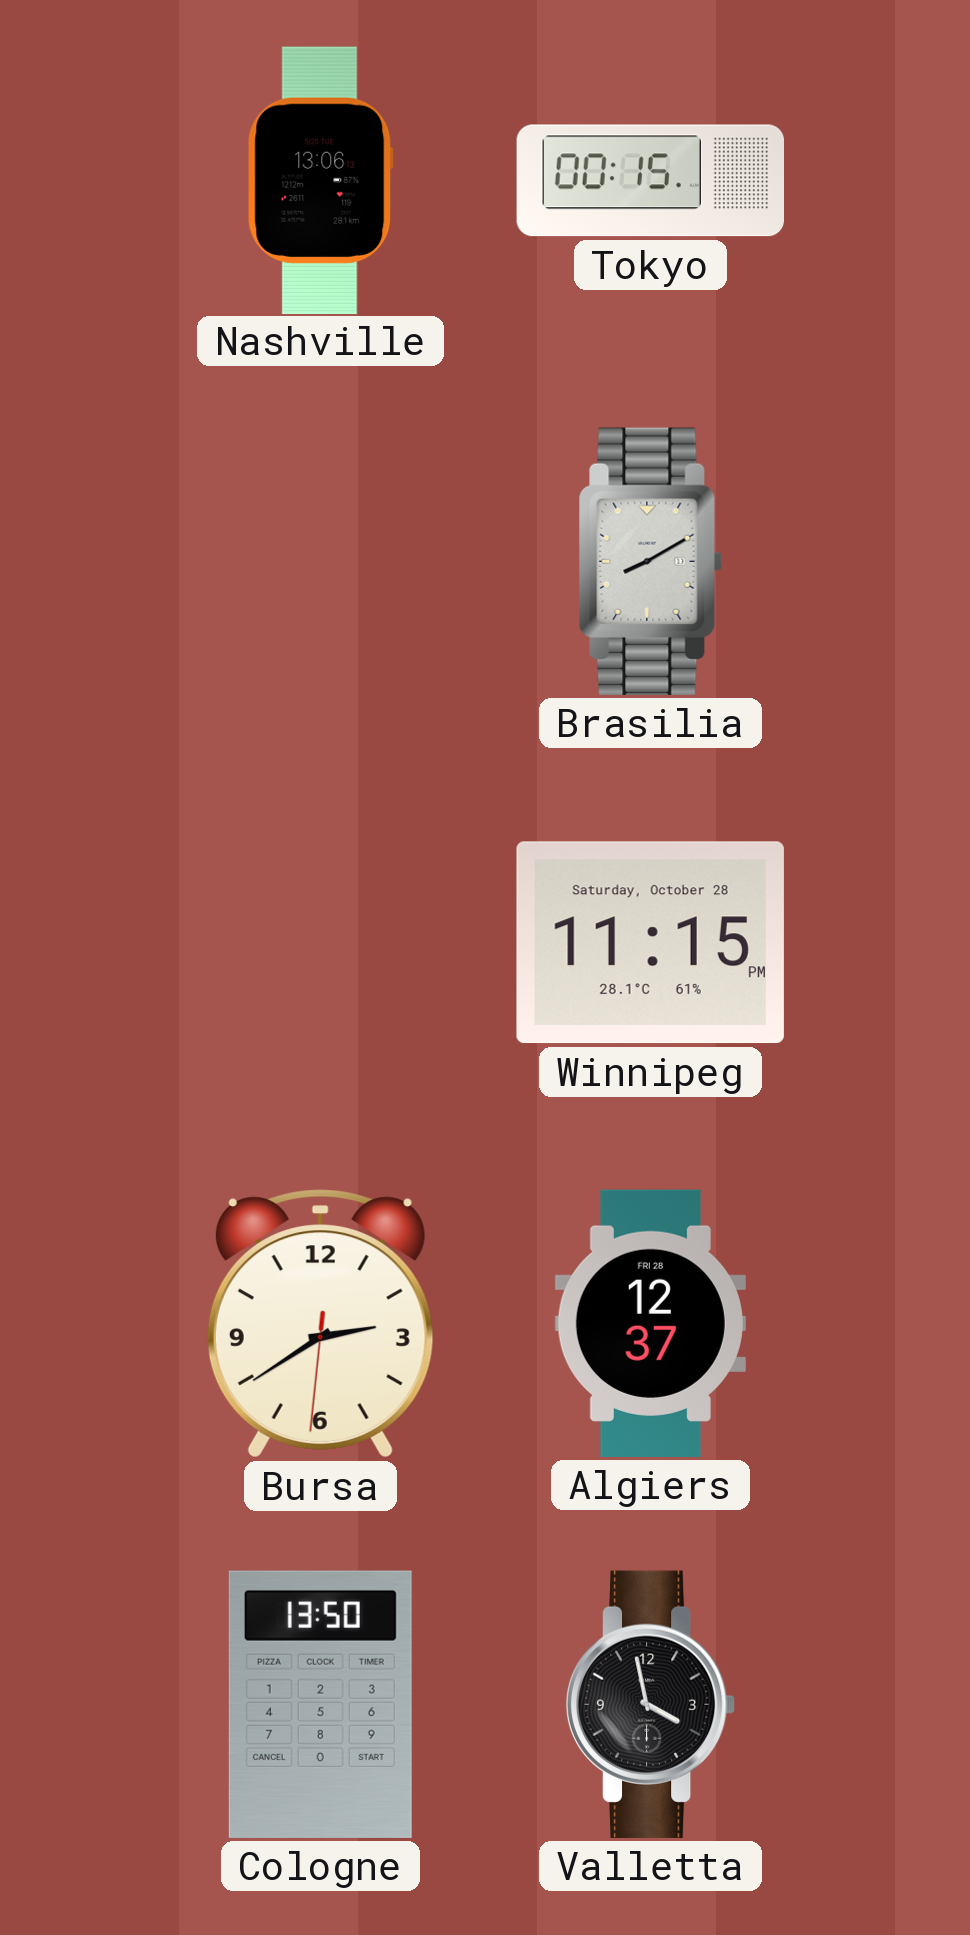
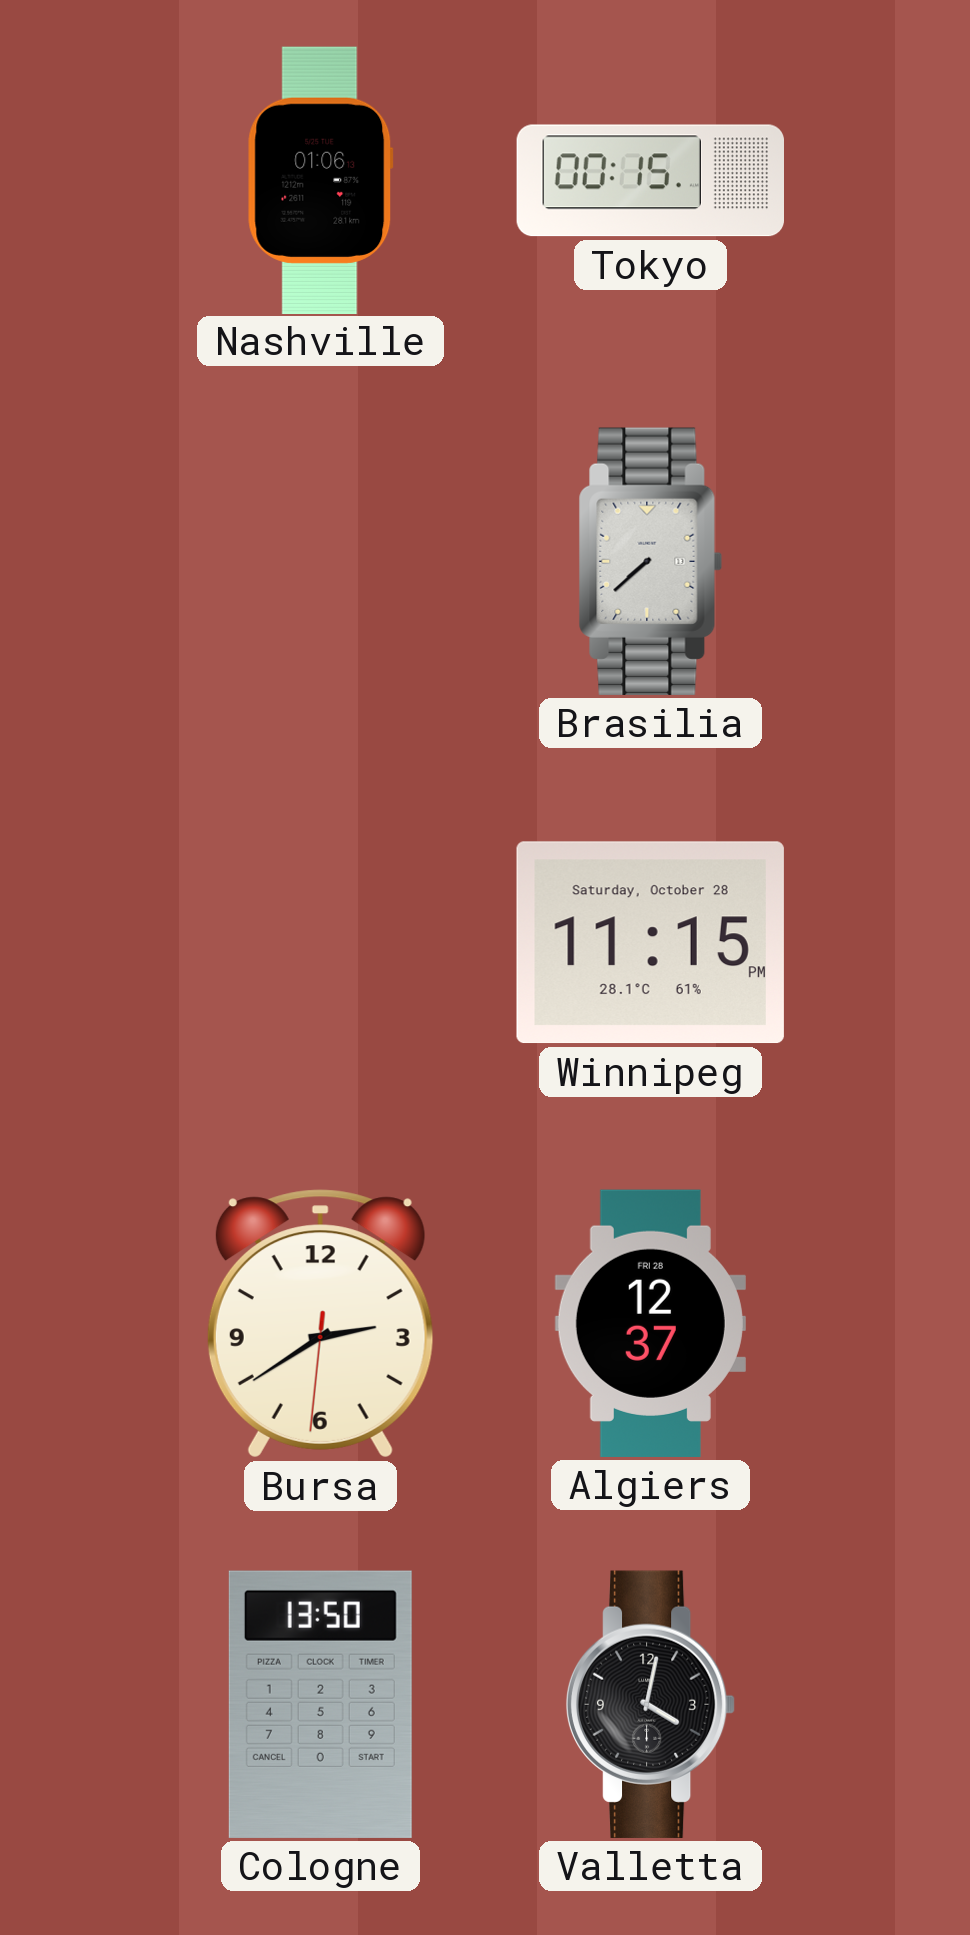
Nashville: 13:06 -> 01:06
Brasilia: 8:10 -> 7:38
Valletta: 3:58 -> 4:02
